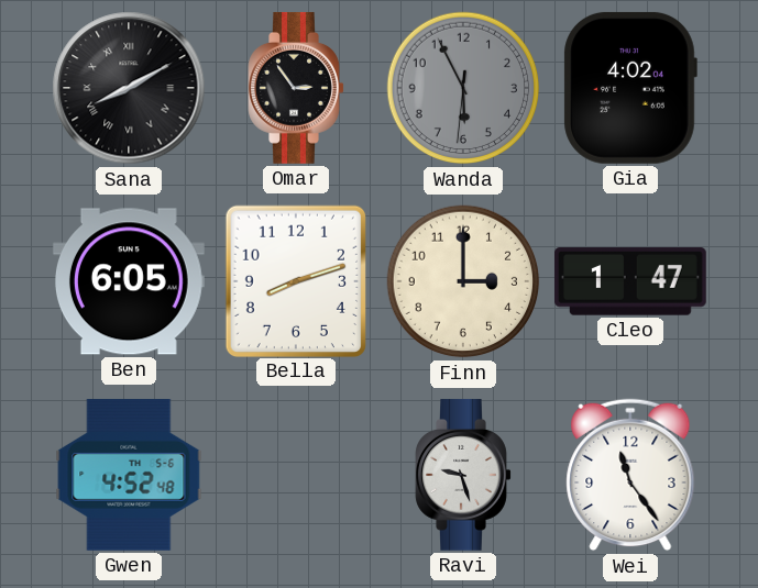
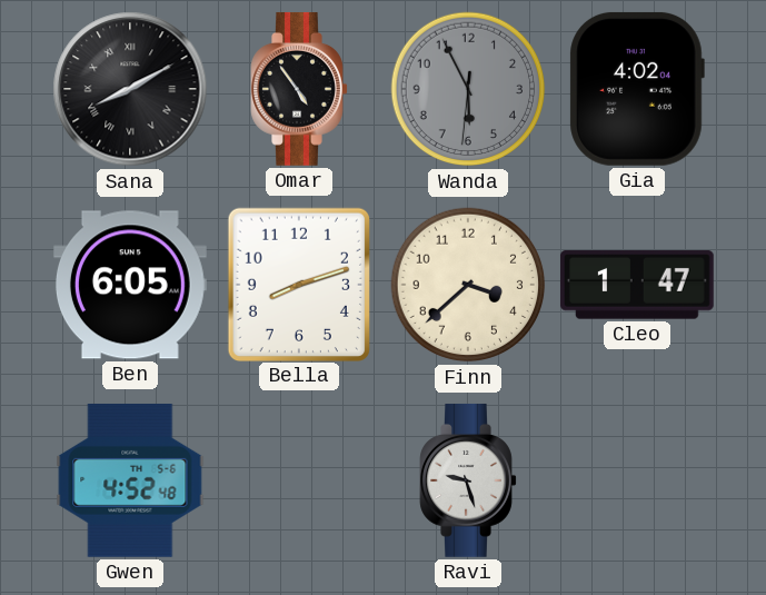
Omar: 2:54 -> 4:54
Finn: 3:00 -> 3:38
Wei: 11:24 -> none
